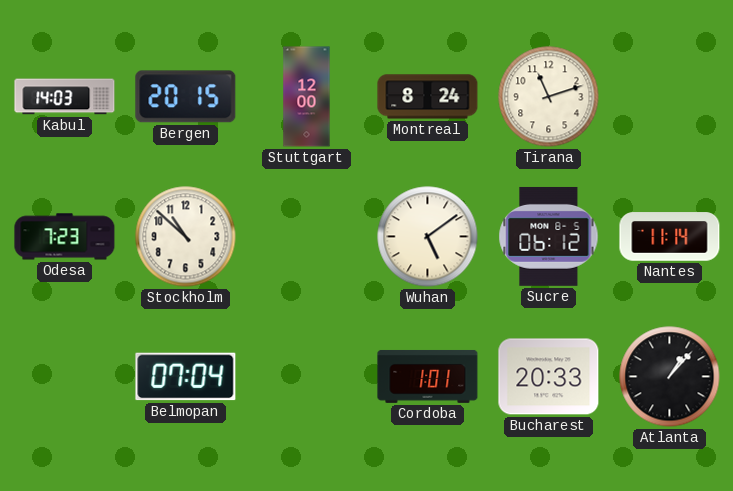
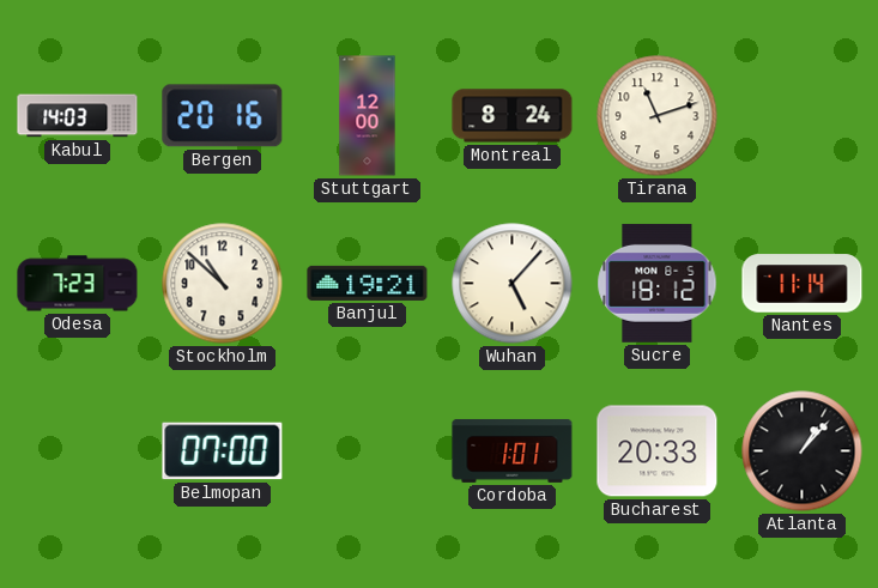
Bergen: 20:15 -> 20:16
Banjul: none -> 19:21
Wuhan: 5:09 -> 5:07
Sucre: 06:12 -> 18:12
Belmopan: 07:04 -> 07:00
